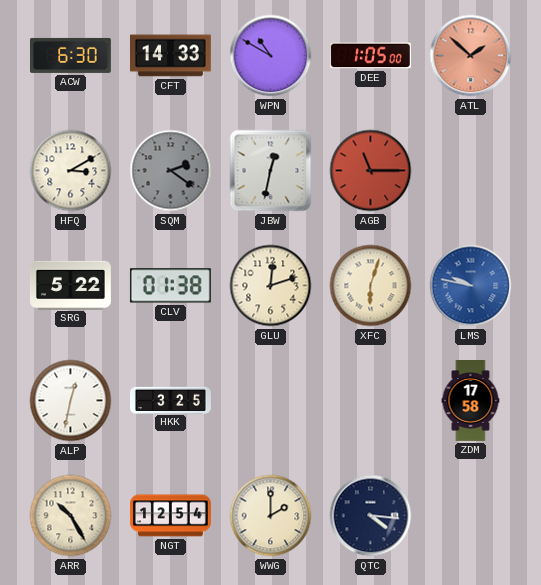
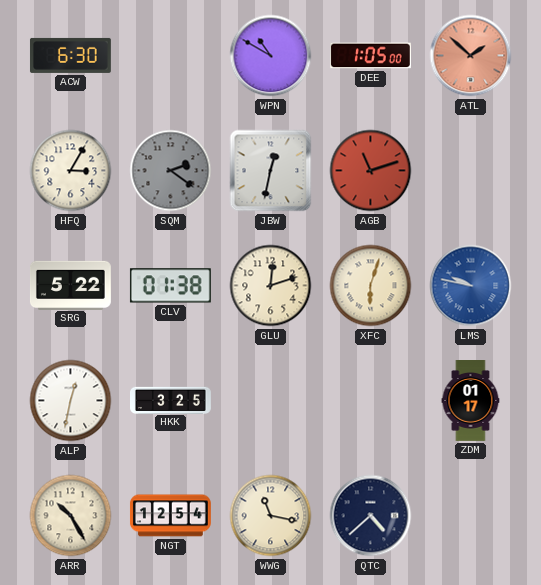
CFT: 14:33 -> none
HFQ: 3:10 -> 3:05
AGB: 11:15 -> 11:12
ZDM: 17:58 -> 01:17
WWG: 2:00 -> 11:17
QTC: 4:16 -> 4:38
